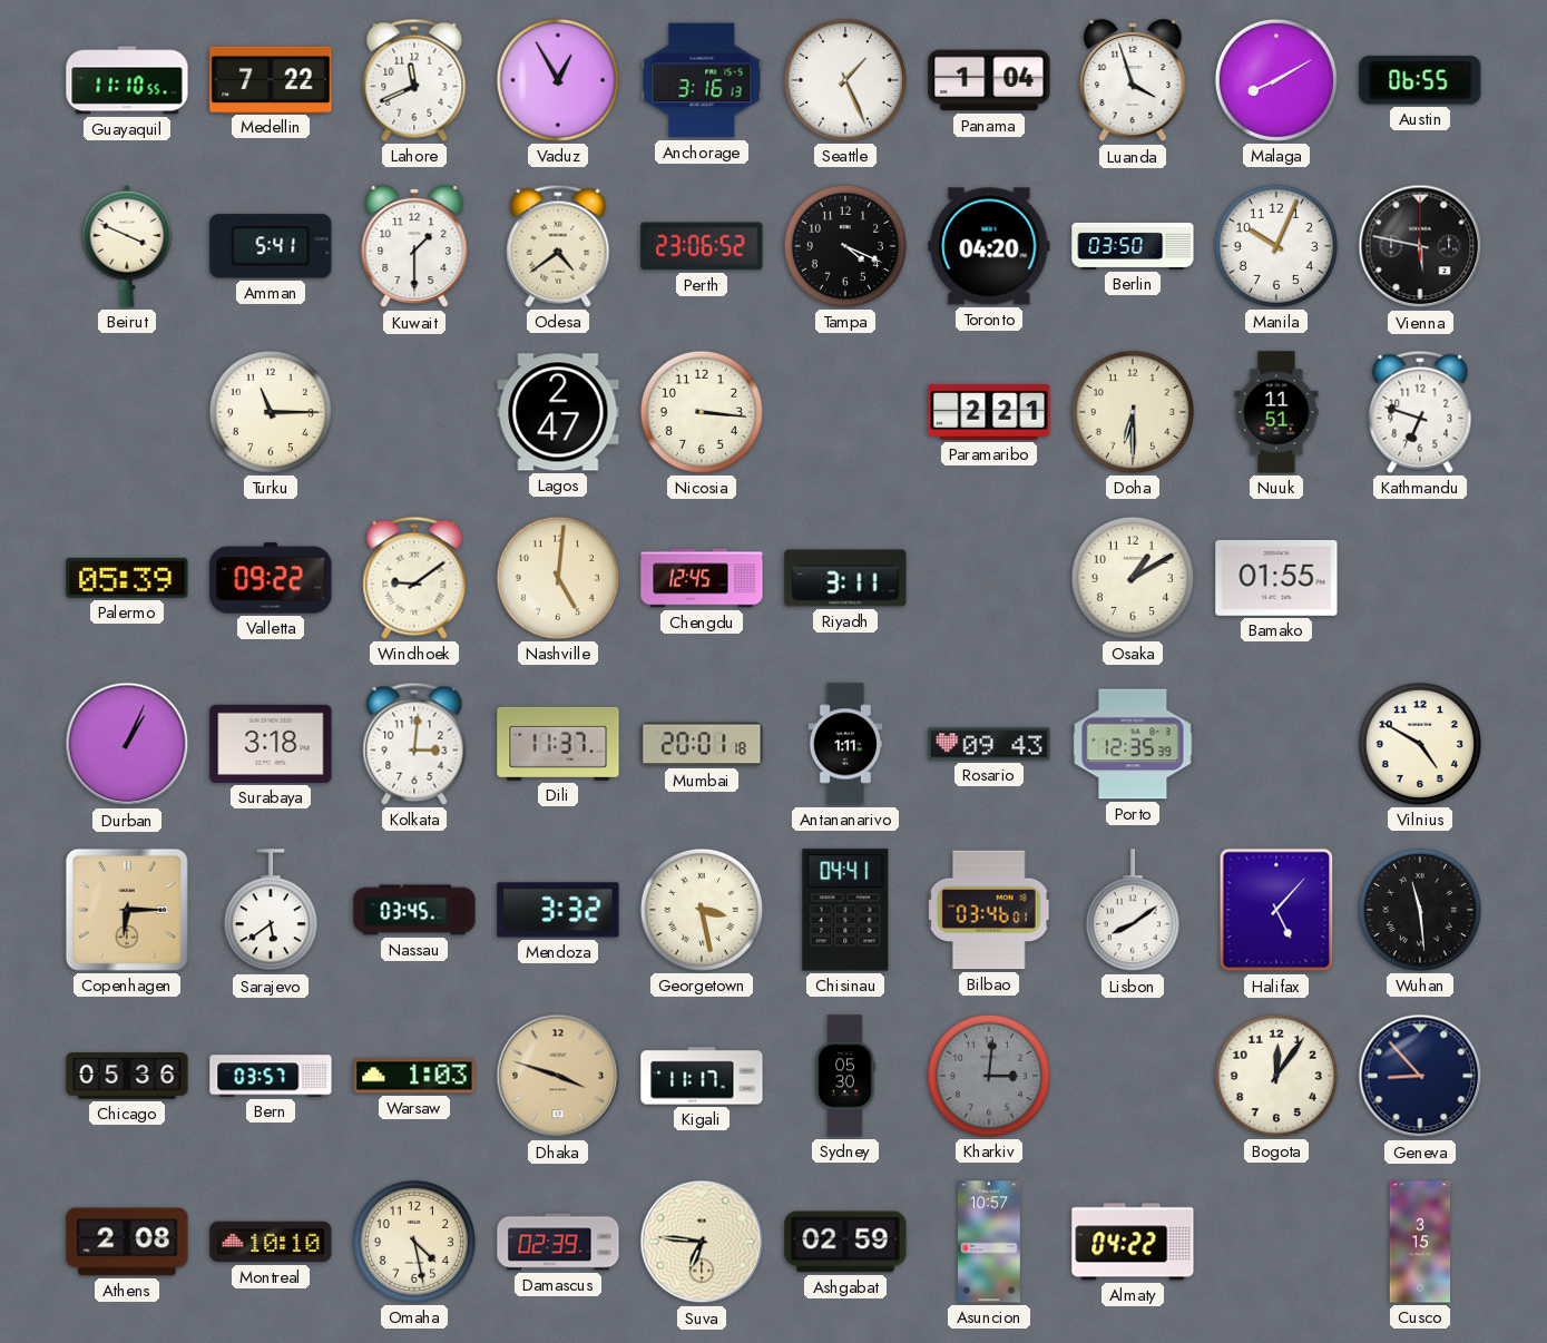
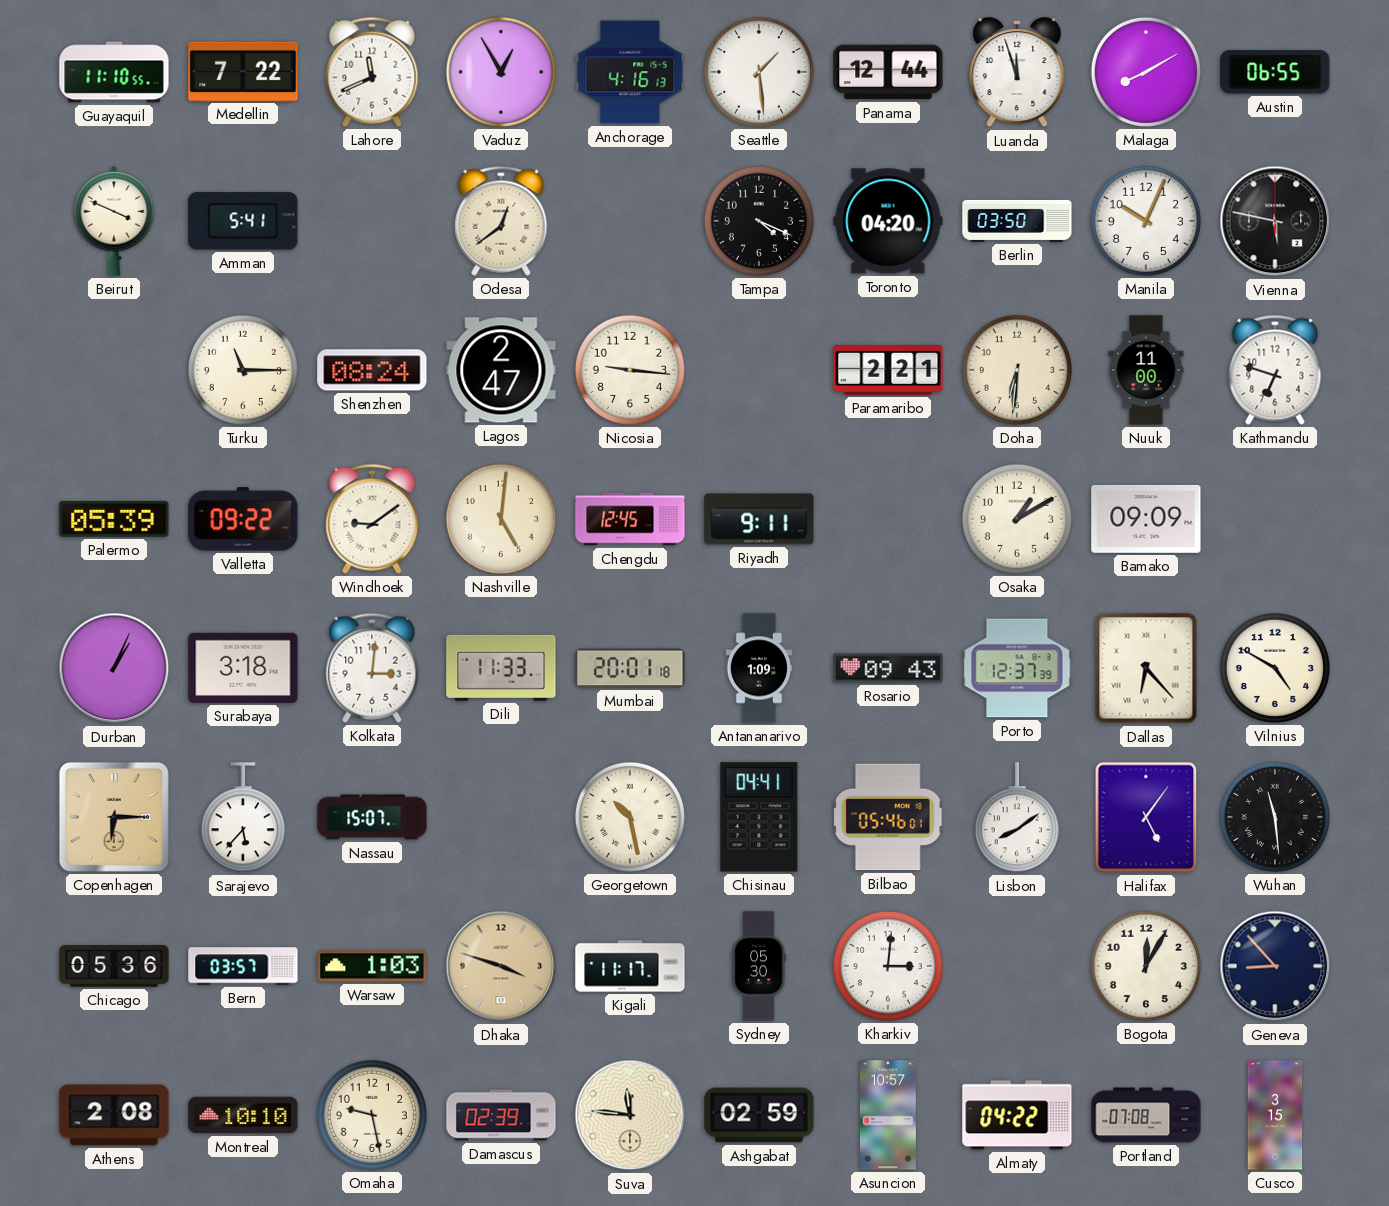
Anchorage: 3:16 -> 4:16
Seattle: 1:26 -> 1:29
Panama: 1:04 -> 12:44
Luanda: 3:57 -> 11:57
Kuwait: 1:30 -> none
Odesa: 4:39 -> 12:39
Perth: 23:06 -> none
Shenzhen: none -> 08:24
Nicosia: 3:16 -> 9:16
Doha: 6:30 -> 6:31
Nuuk: 11:51 -> 11:00
Riyadh: 3:11 -> 9:11
Bamako: 01:55 -> 09:09
Dili: 11:37 -> 11:33
Antananarivo: 1:11 -> 1:09
Porto: 12:35 -> 12:37
Dallas: none -> 6:23
Sarajevo: 5:39 -> 5:37
Nassau: 03:45 -> 15:07
Mendoza: 3:32 -> none
Georgetown: 3:28 -> 10:28
Bilbao: 03:46 -> 05:46
Halifax: 5:07 -> 5:06
Kharkiv dial: grey -> white
Bogota: 12:06 -> 12:05
Omaha: 4:28 -> 9:28
Suva: 6:46 -> 11:46
Portland: none -> 07:08
